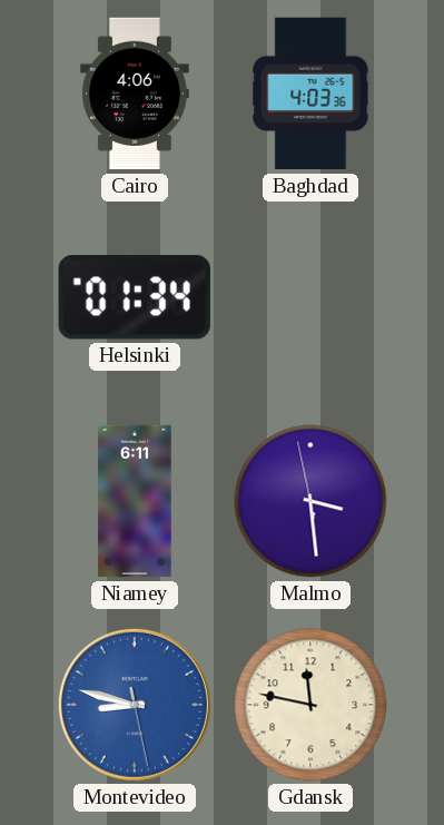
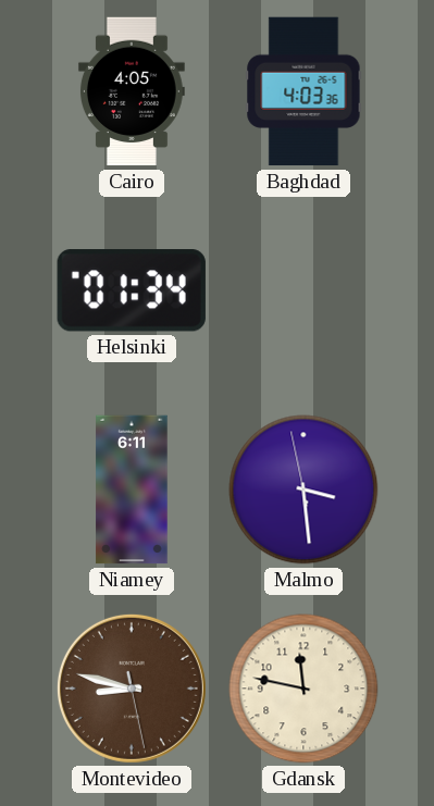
Cairo: 4:06 -> 4:05
Montevideo dial: blue -> brown
